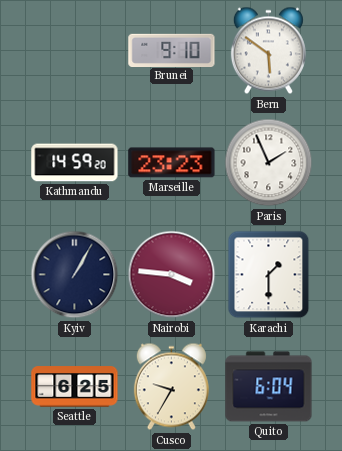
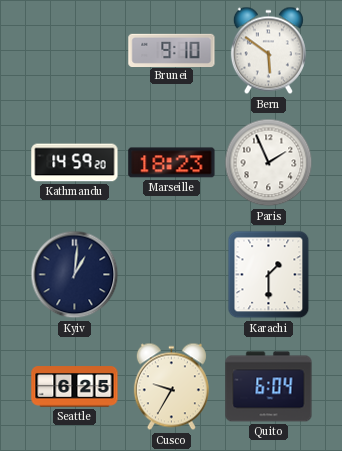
Marseille: 23:23 -> 18:23
Kyiv: 1:05 -> 1:01
Nairobi: 3:46 -> none
